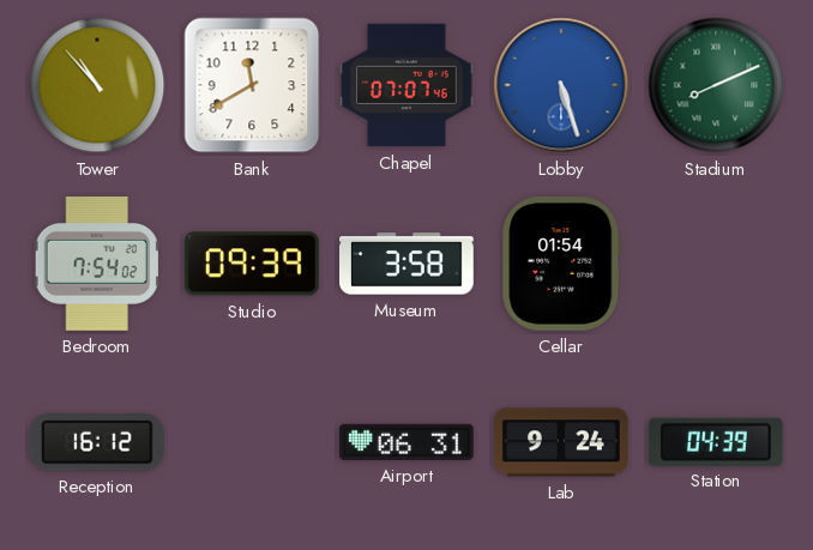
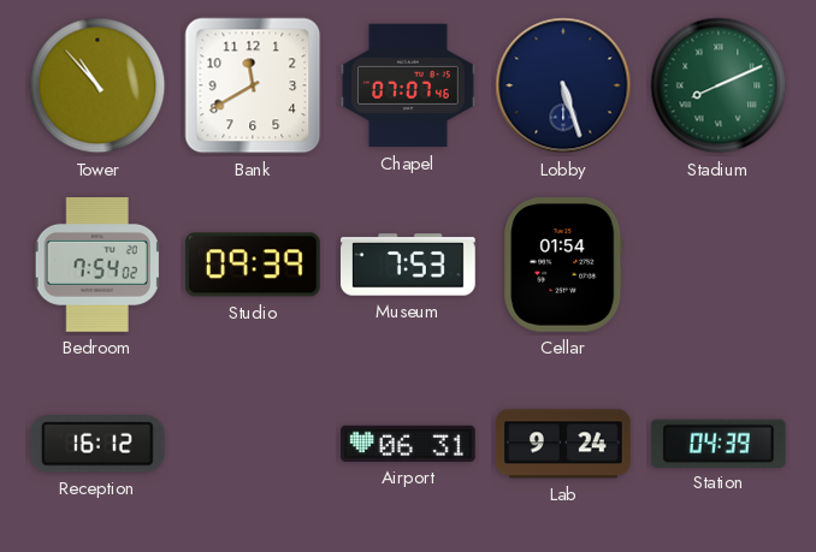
Lobby dial: blue -> navy
Museum: 3:58 -> 7:53
